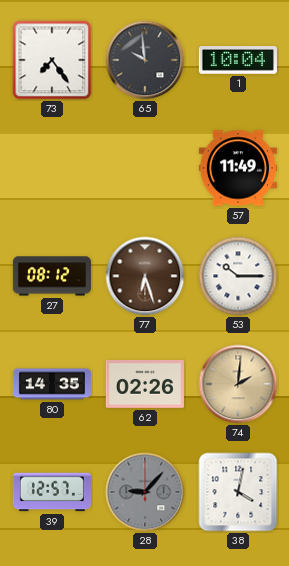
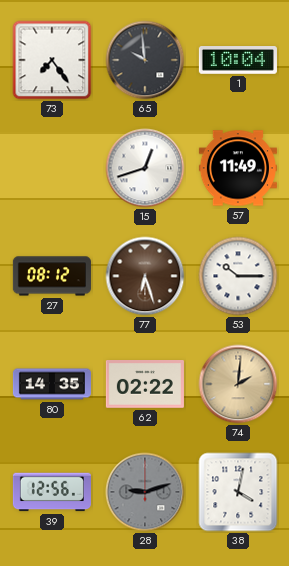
15: none -> 12:42
62: 02:26 -> 02:22
39: 12:57 -> 12:56
28: 9:07 -> 9:12
